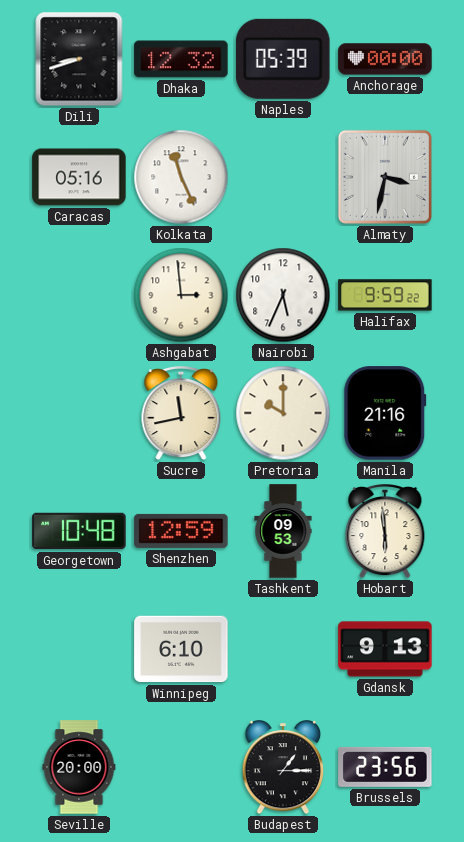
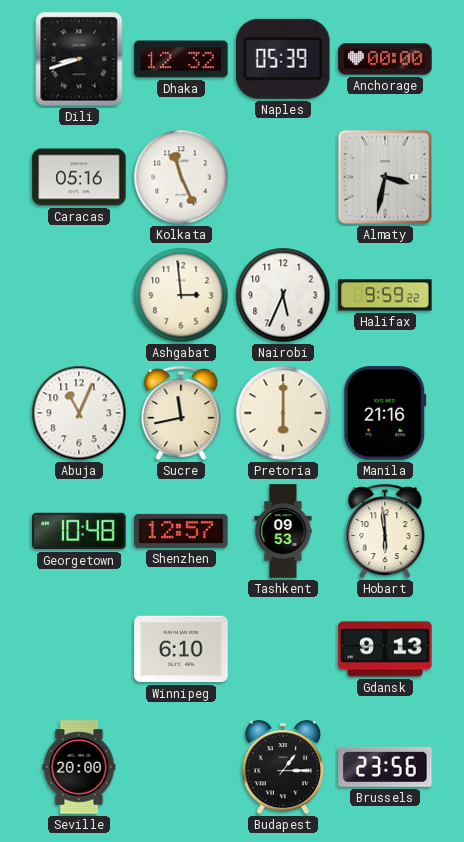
Abuja: none -> 11:04
Pretoria: 10:00 -> 6:00
Shenzhen: 12:59 -> 12:57
